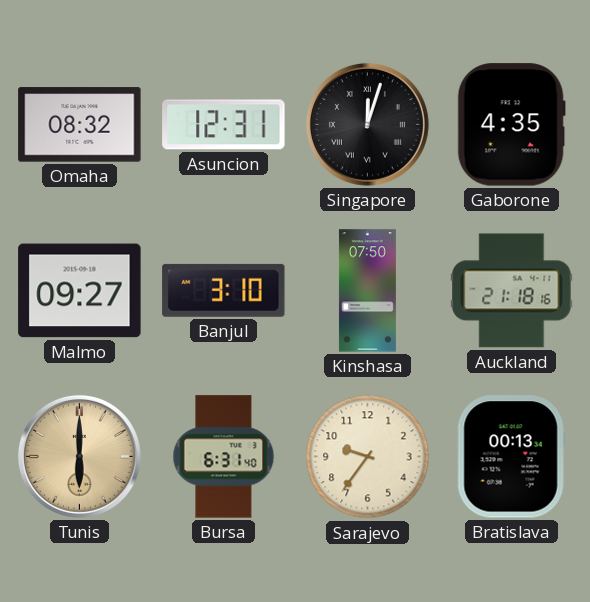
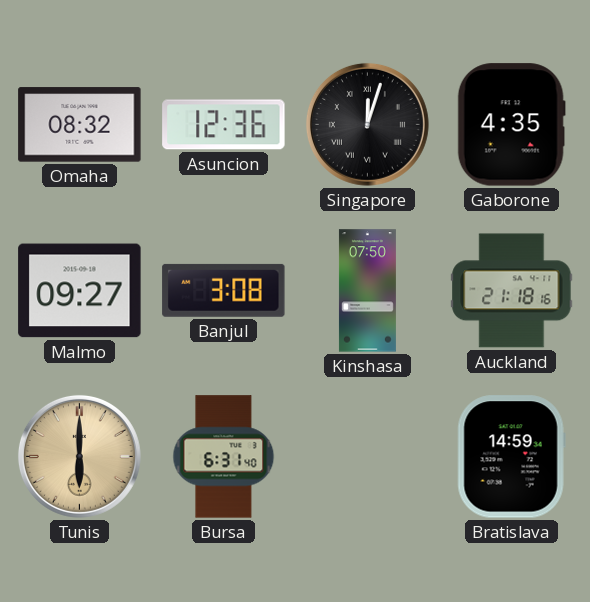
Asuncion: 12:31 -> 12:36
Banjul: 3:10 -> 3:08
Sarajevo: 9:36 -> none
Bratislava: 00:13 -> 14:59
